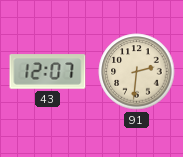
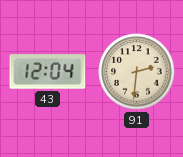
43: 12:07 -> 12:04
